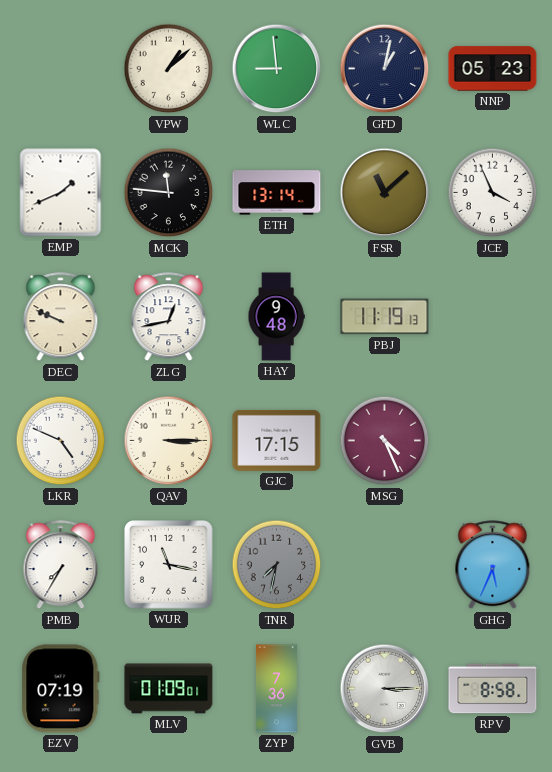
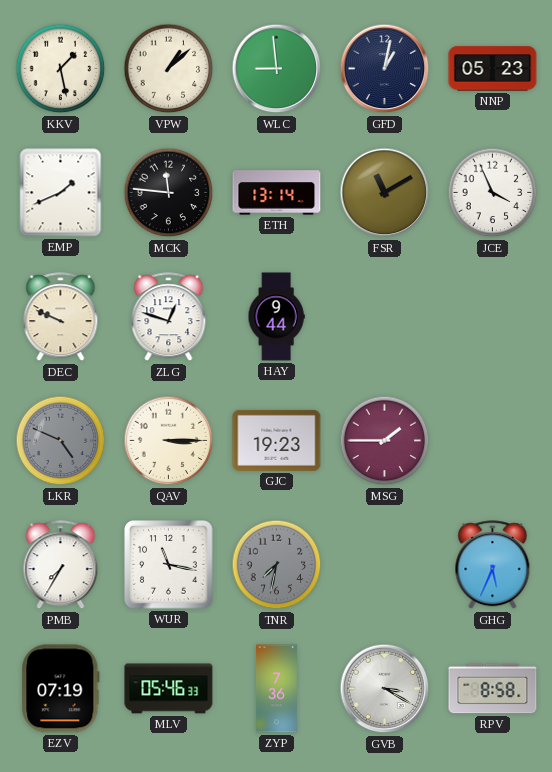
KKV: none -> 1:28
FSR: 11:08 -> 11:10
ZLG: 12:43 -> 12:48
HAY: 9:48 -> 9:44
PBJ: 11:19 -> none
LKR dial: white -> grey
GJC: 17:15 -> 19:23
MSG: 4:26 -> 1:45
MLV: 01:09 -> 05:46
GVB: 3:15 -> 3:20
